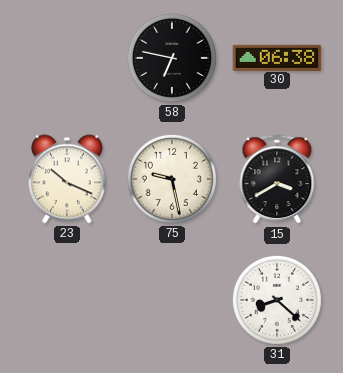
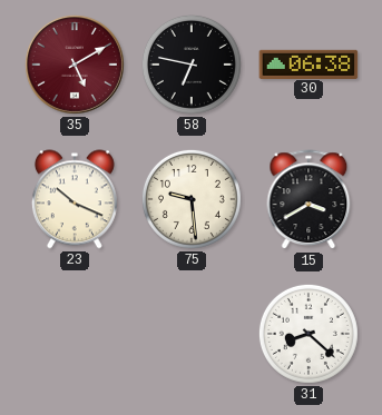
35: none -> 5:10
75: 9:28 -> 9:29
